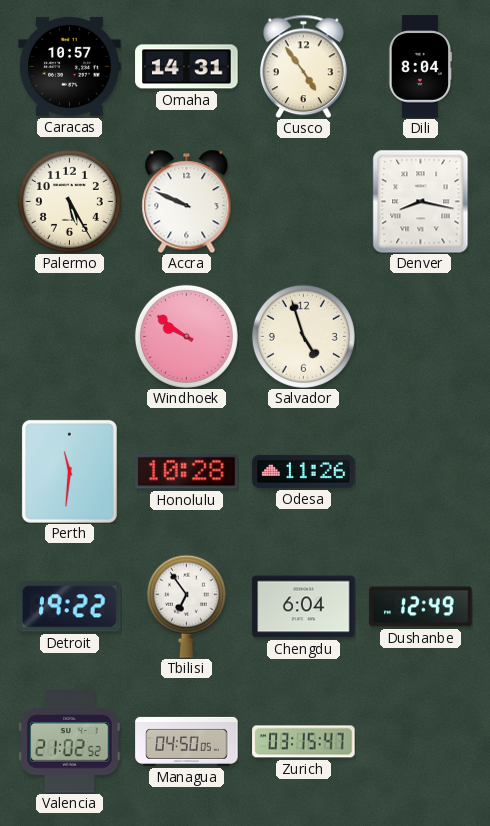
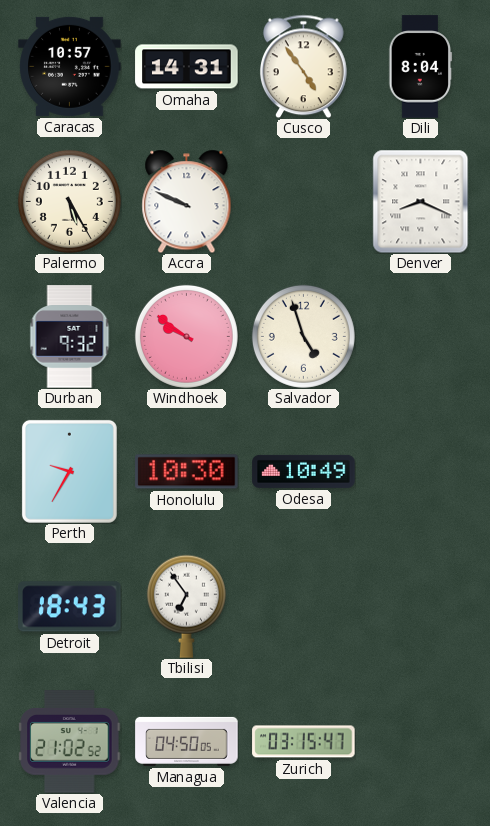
Denver: 8:17 -> 8:19
Durban: none -> 9:32
Perth: 11:31 -> 9:35
Honolulu: 10:28 -> 10:30
Odesa: 11:26 -> 10:49
Detroit: 19:22 -> 18:43
Chengdu: 6:04 -> none
Dushanbe: 12:49 -> none
